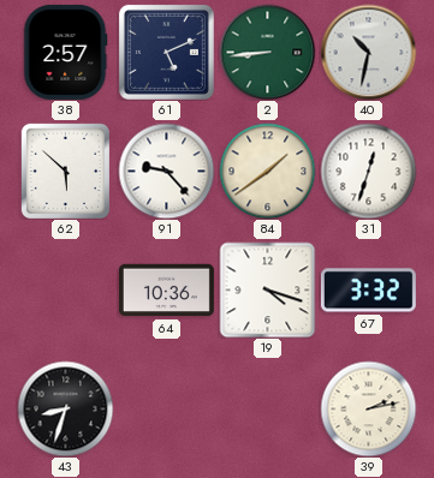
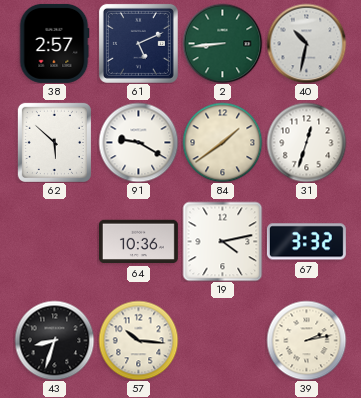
91: 9:23 -> 9:20
19: 4:18 -> 4:13
57: none -> 10:16
